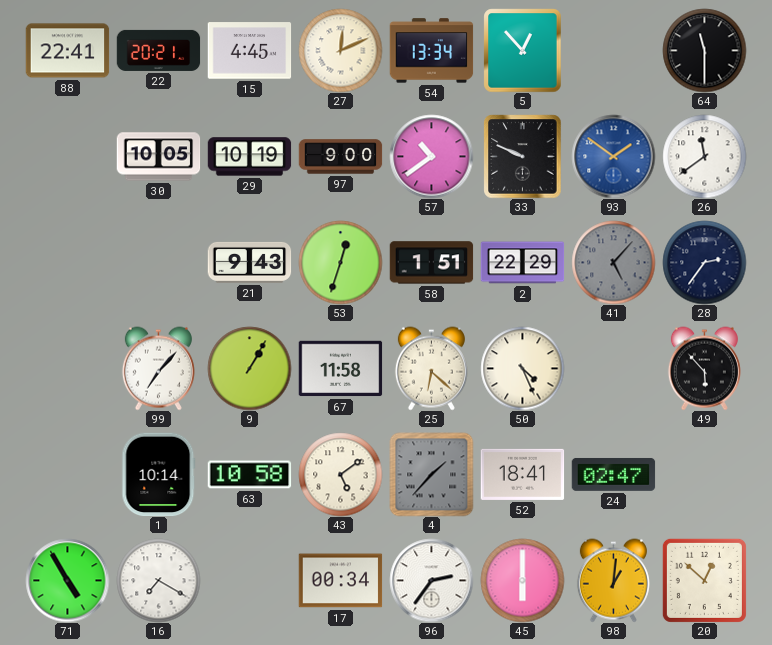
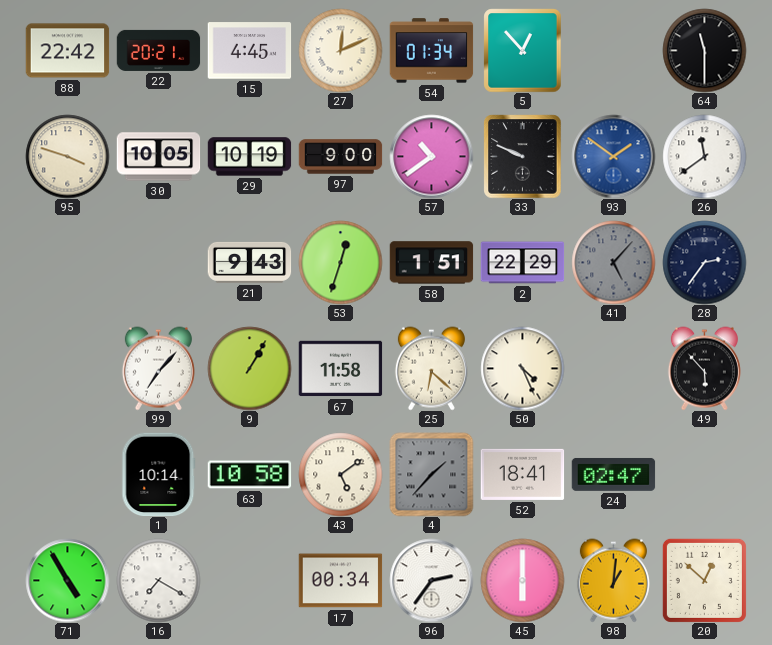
88: 22:41 -> 22:42
54: 13:34 -> 01:34
95: none -> 3:48
